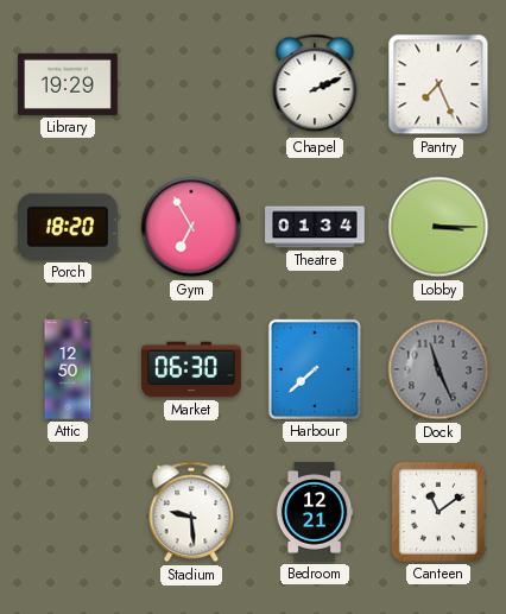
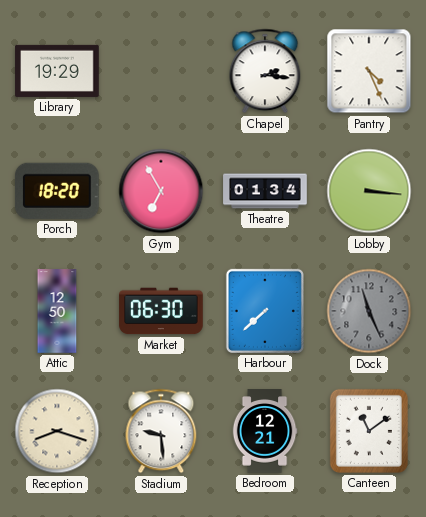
Chapel: 2:11 -> 2:16
Pantry: 7:26 -> 4:26
Lobby: 3:15 -> 3:16
Reception: none -> 8:18
